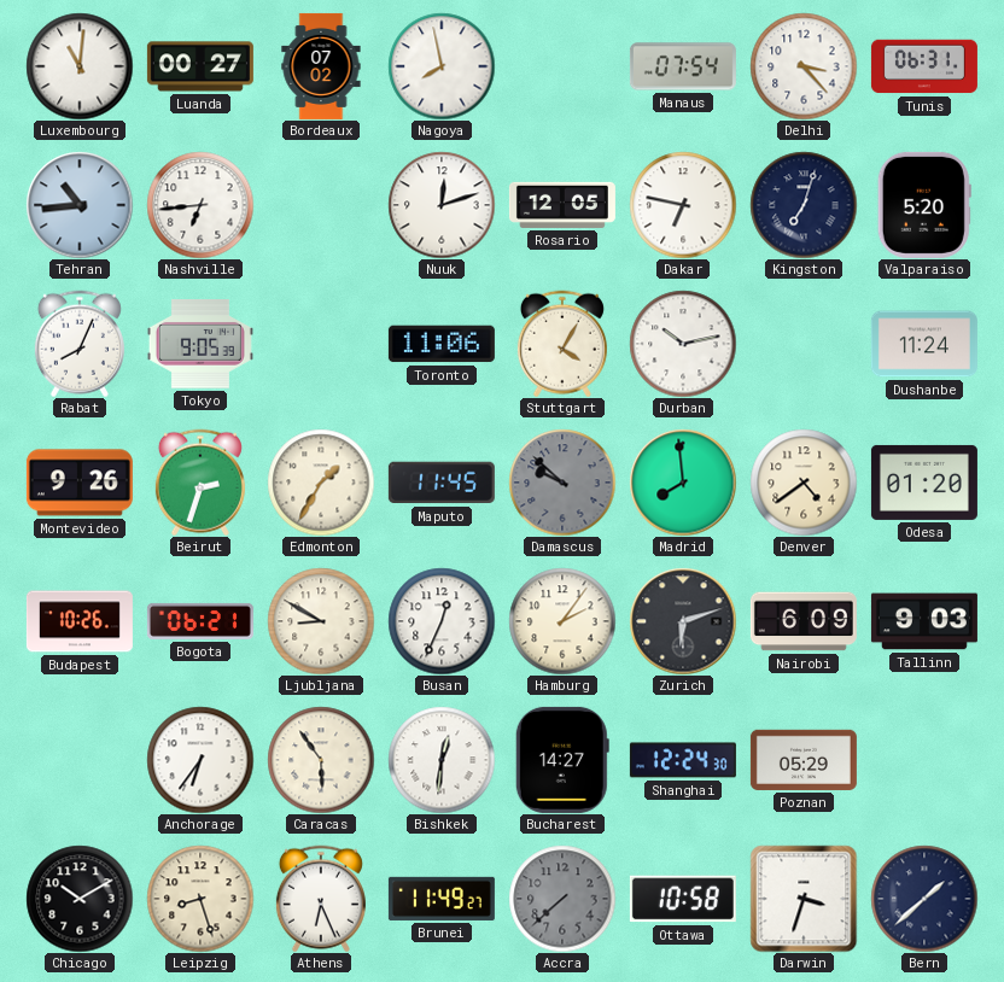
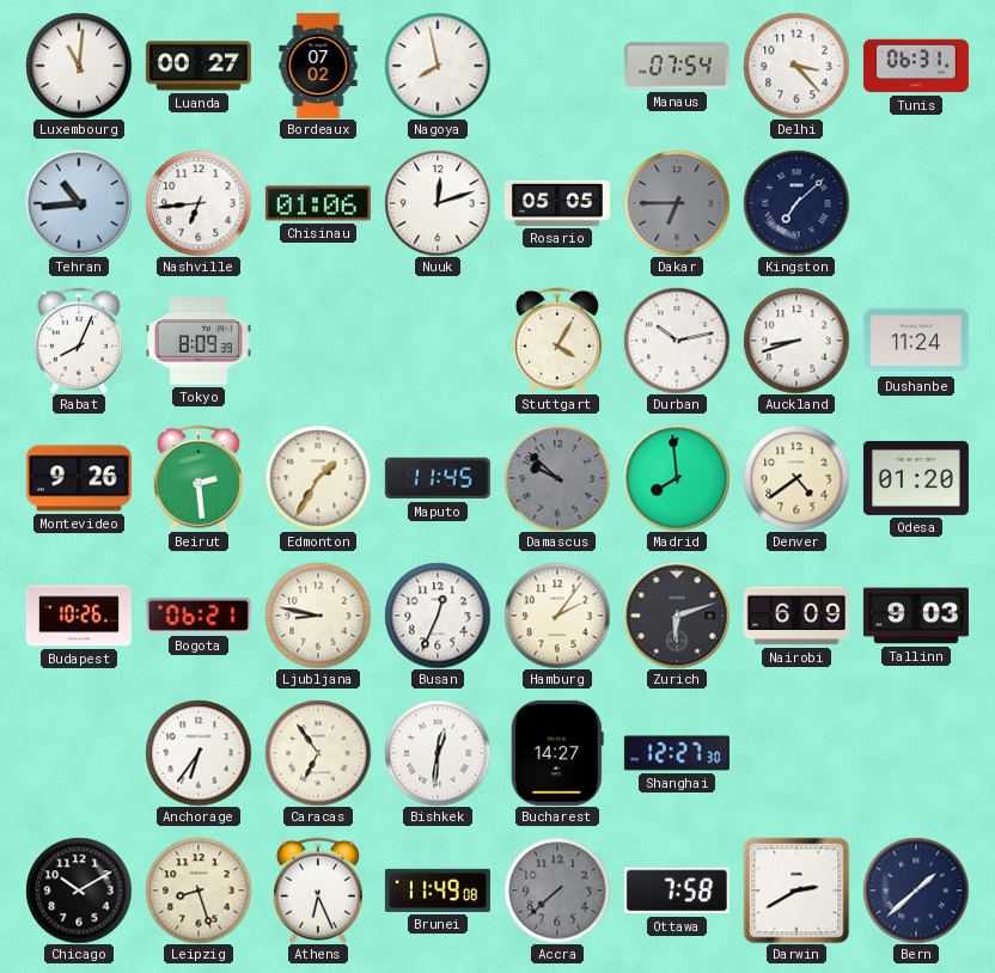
Chisinau: none -> 01:06
Rosario: 12:05 -> 05:05
Dakar: 6:47 -> 6:45
Dakar dial: white -> grey
Kingston: 7:03 -> 7:08
Valparaiso: 5:20 -> none
Tokyo: 9:05 -> 8:09
Toronto: 11:06 -> none
Auckland: none -> 8:42
Beirut: 2:33 -> 2:29
Ljubljana: 8:50 -> 8:47
Caracas: 5:54 -> 6:54
Shanghai: 12:24 -> 12:27
Poznan: 05:29 -> none
Brunei: 11:49:27 -> 11:49:08
Ottawa: 10:58 -> 7:58
Darwin: 3:33 -> 2:40
